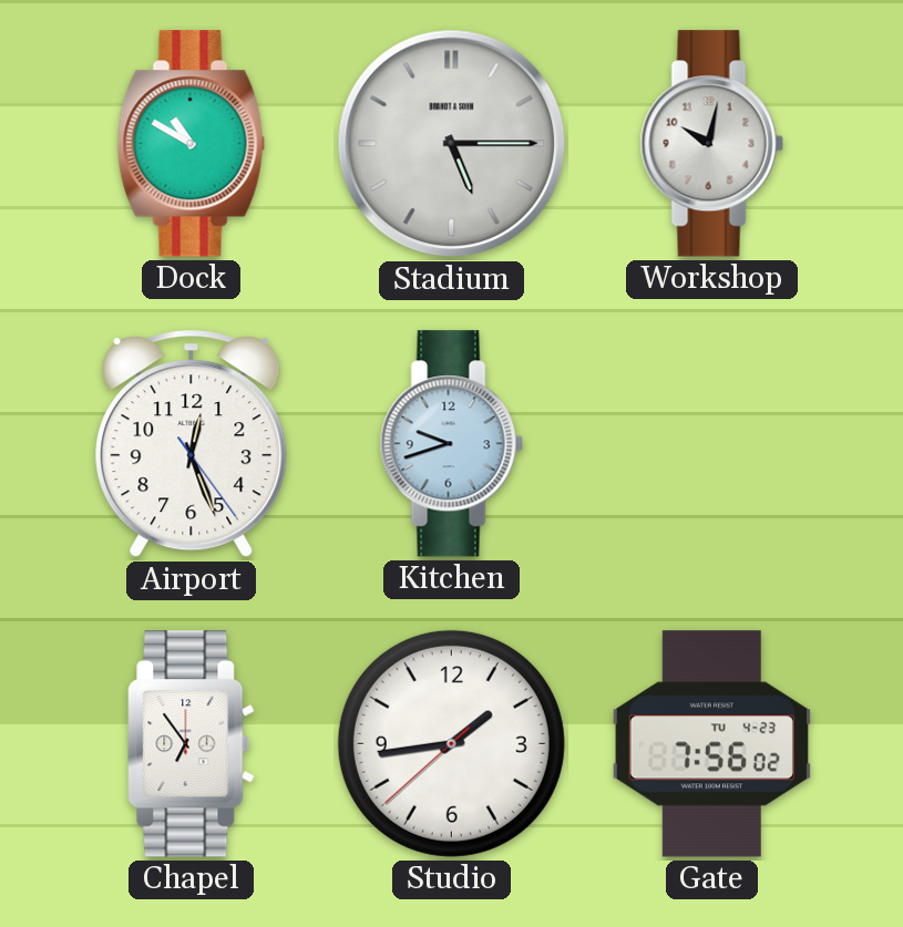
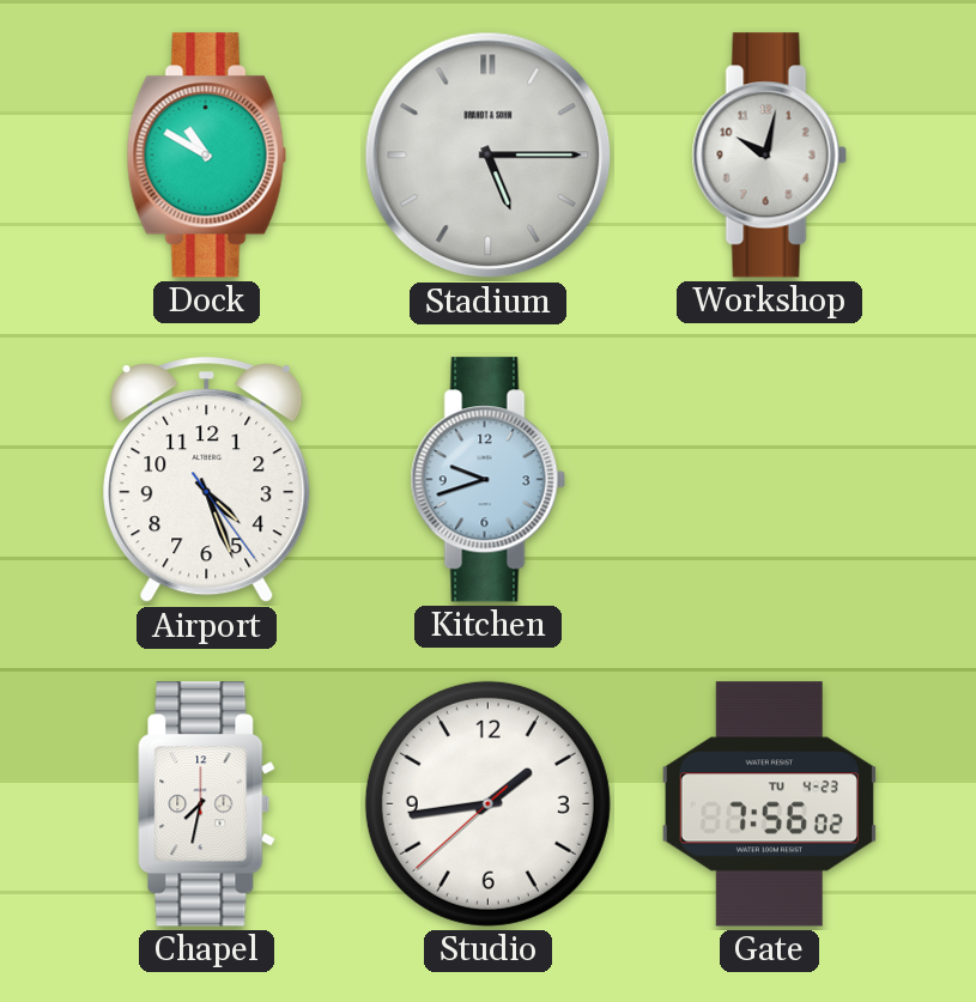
Airport: 12:26 -> 4:26
Chapel: 6:54 -> 7:32
